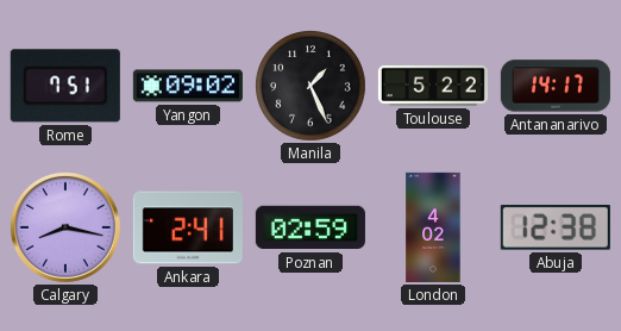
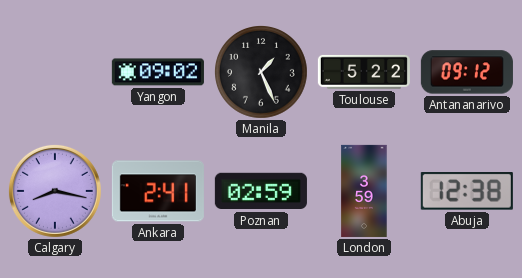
Rome: 7:51 -> none
Antananarivo: 14:17 -> 09:12
London: 4:02 -> 3:59
